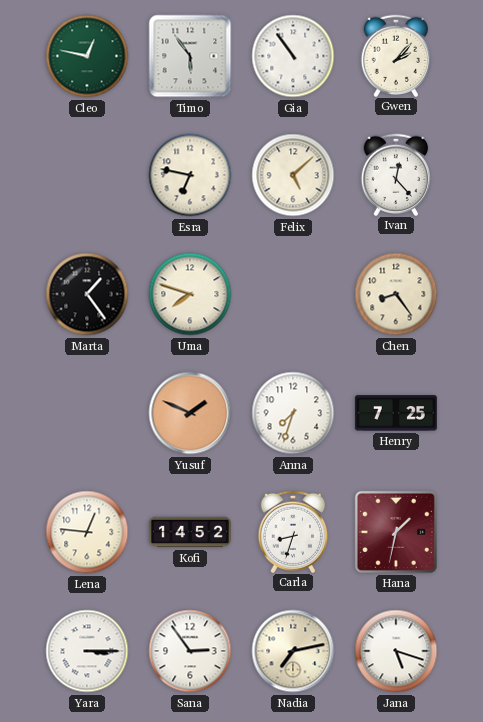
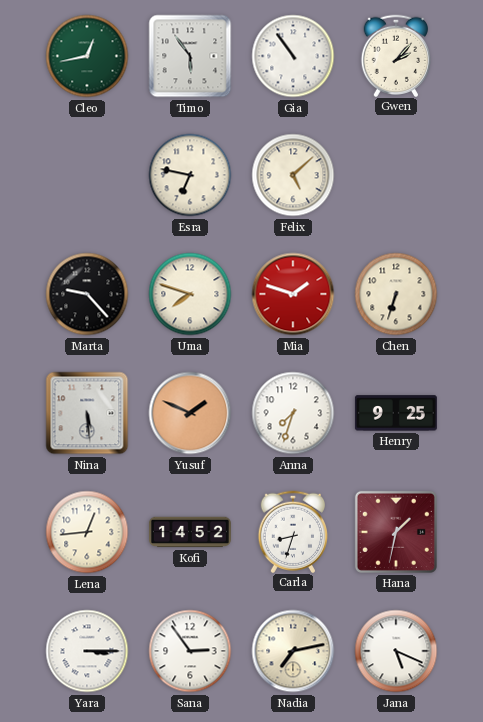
Cleo: 12:47 -> 12:43
Ivan: 12:23 -> none
Marta: 1:24 -> 9:23
Mia: none -> 1:48
Chen: 8:24 -> 6:33
Nina: none -> 5:29
Henry: 7:25 -> 9:25
Lena: 12:46 -> 12:44
Jana: 5:18 -> 5:19
